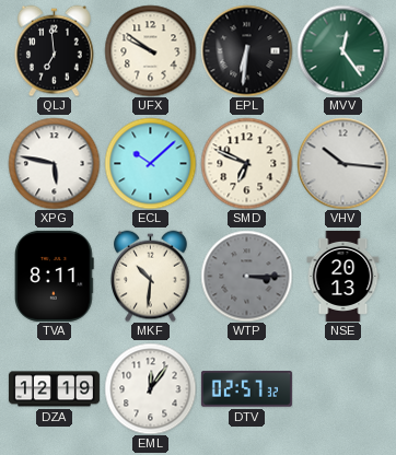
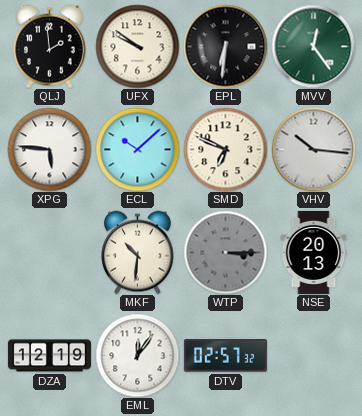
QLJ: 6:59 -> 1:59
XPG: 5:47 -> 5:46
TVA: 8:11 -> none
